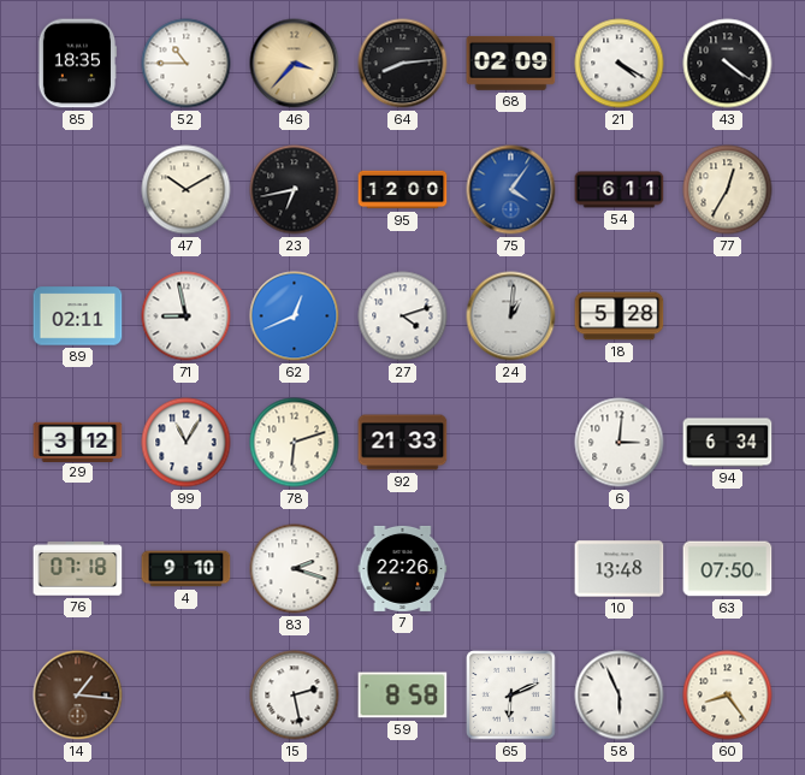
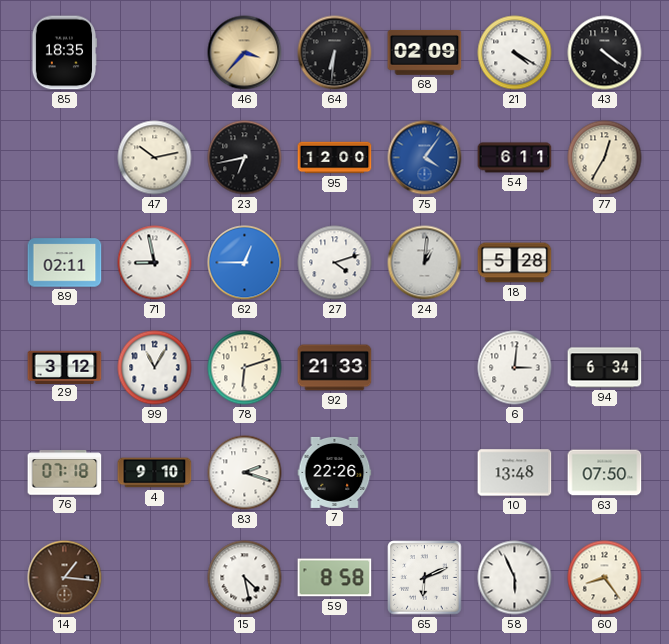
52: 10:45 -> none
64: 8:14 -> 6:31
47: 10:10 -> 10:13
62: 12:41 -> 12:45
15: 2:28 -> 4:28
